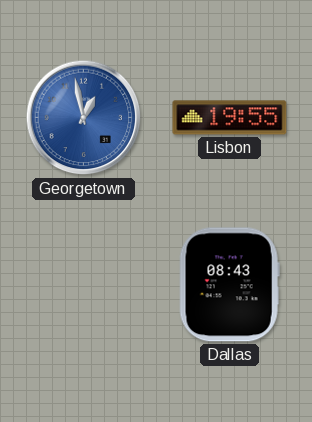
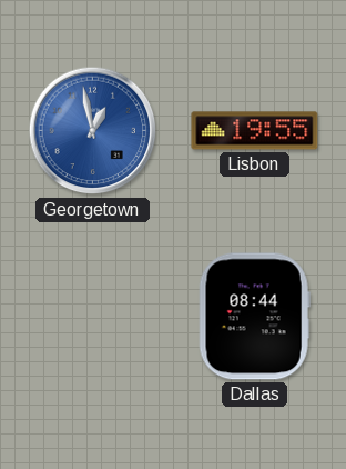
Dallas: 08:43 -> 08:44
